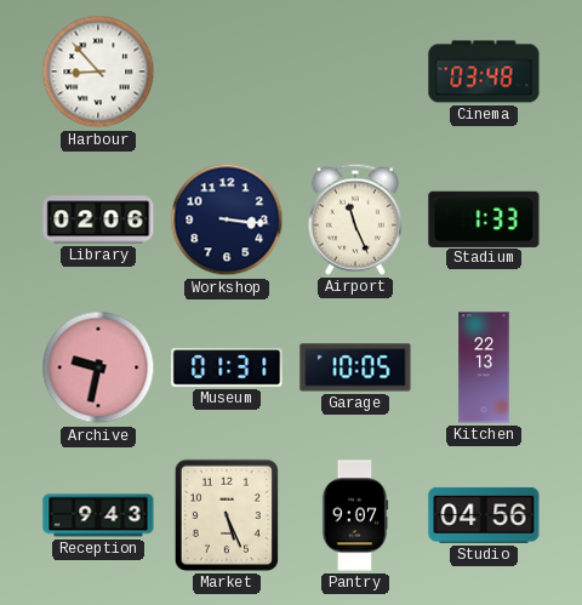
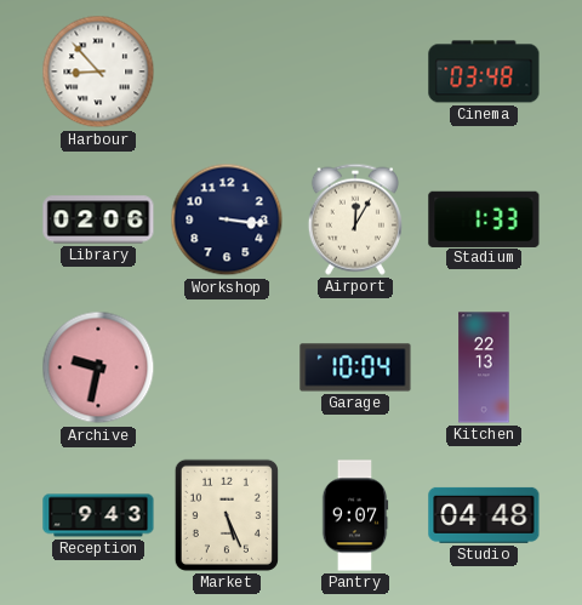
Airport: 11:26 -> 12:05
Museum: 01:31 -> none
Garage: 10:05 -> 10:04
Studio: 04:56 -> 04:48
